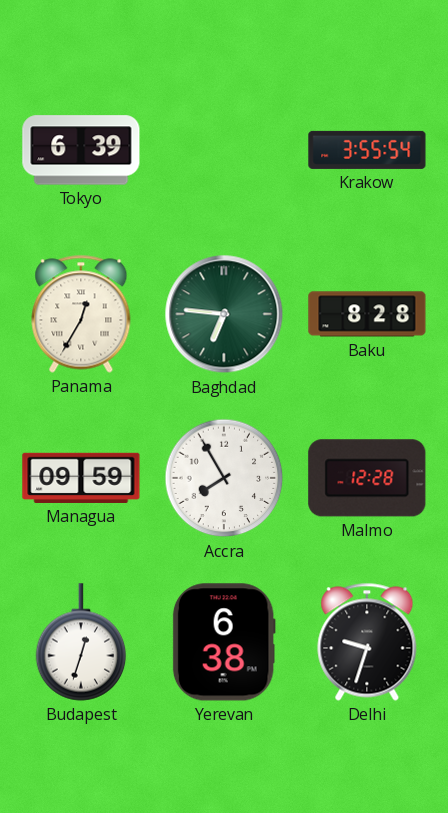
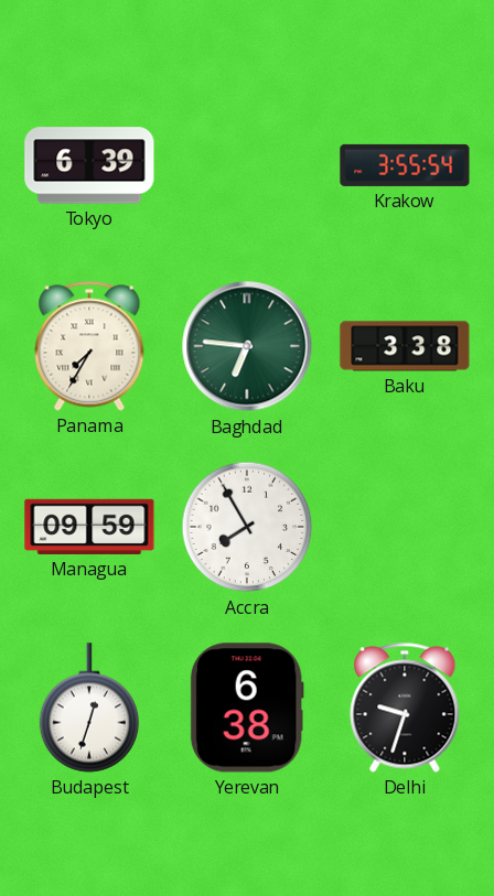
Panama: 12:35 -> 7:35
Baku: 8:28 -> 3:38
Malmo: 12:28 -> none
